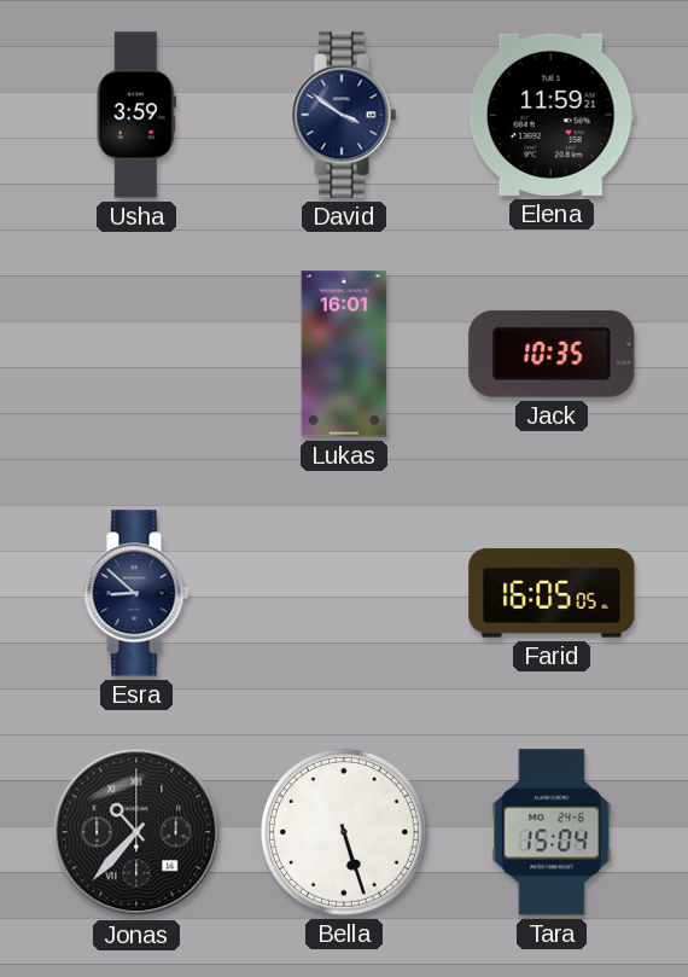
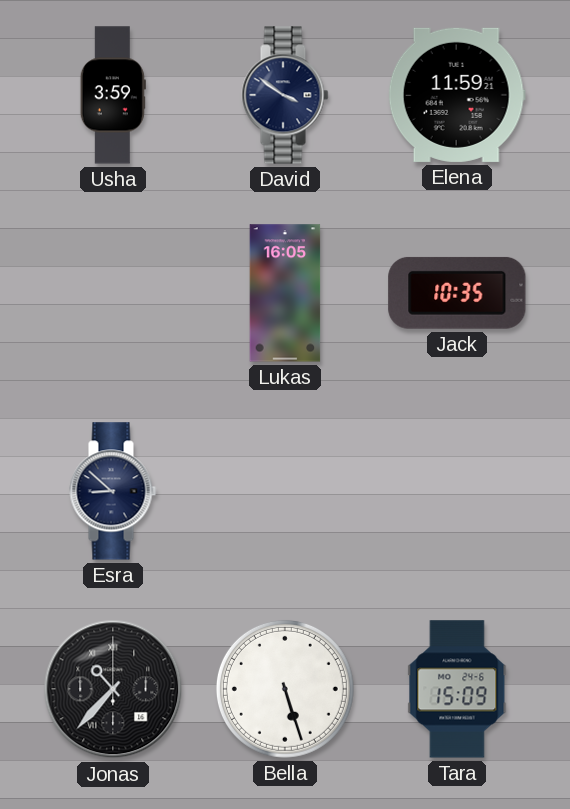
Lukas: 16:01 -> 16:05
Farid: 16:05 -> none
Tara: 15:04 -> 15:09
